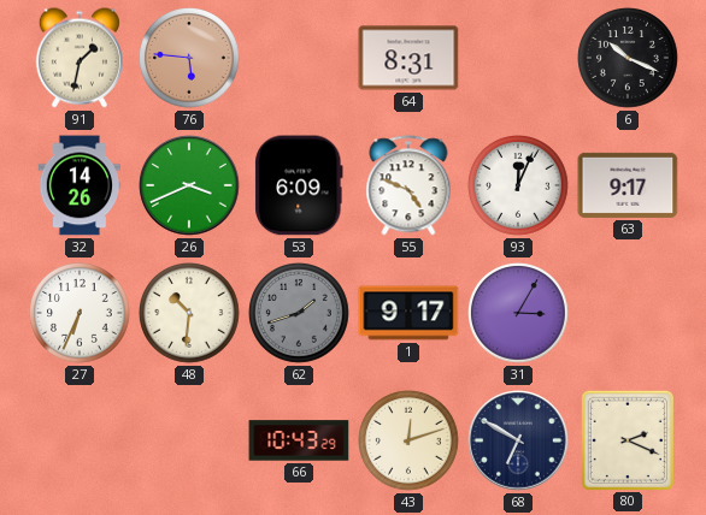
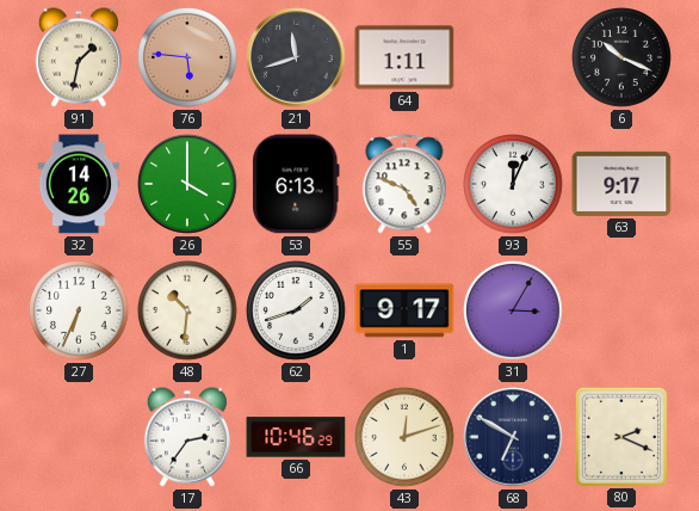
21: none -> 11:42
64: 8:31 -> 1:11
26: 3:41 -> 4:00
53: 6:09 -> 6:13
62 dial: grey -> white
17: none -> 2:36
66: 10:43 -> 10:46
